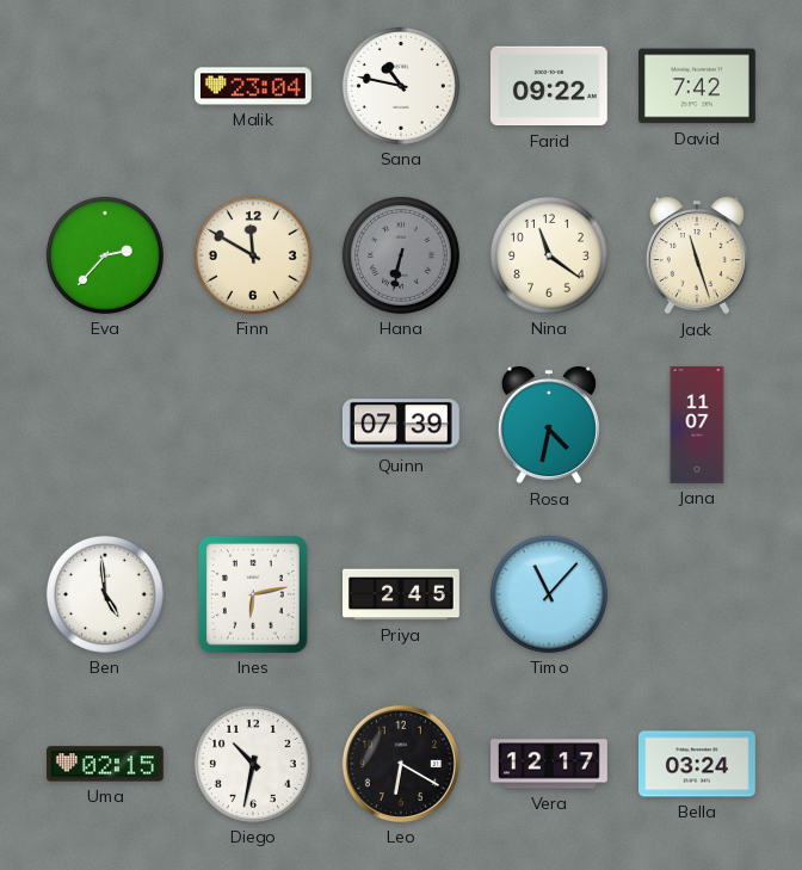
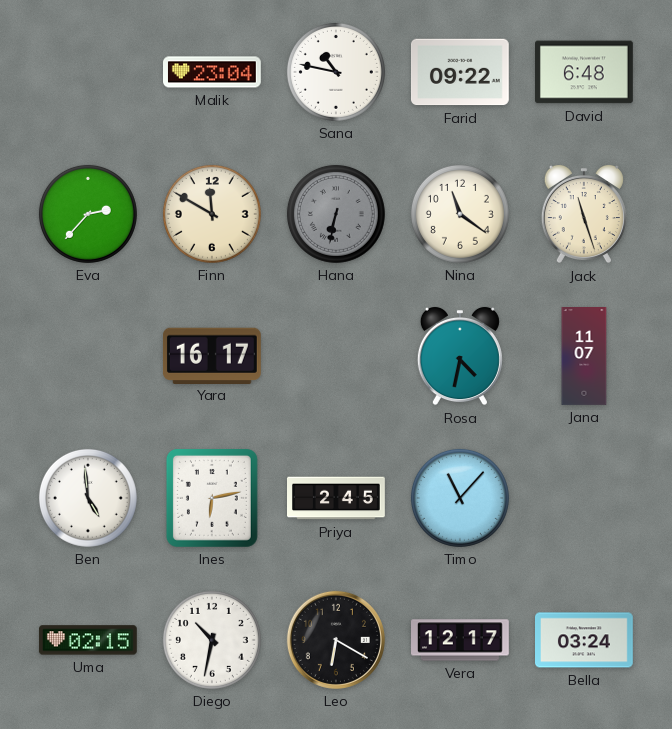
David: 7:42 -> 6:48
Yara: none -> 16:17
Quinn: 07:39 -> none
